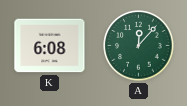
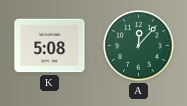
K: 6:08 -> 5:08
